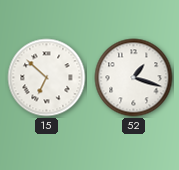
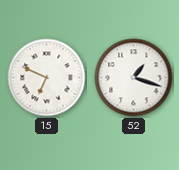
15: 6:52 -> 6:49
